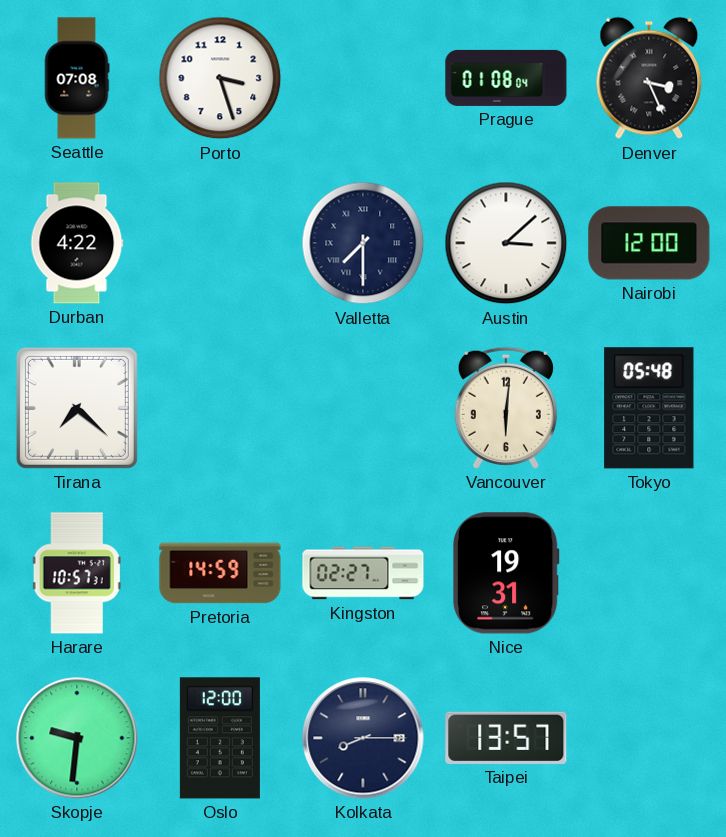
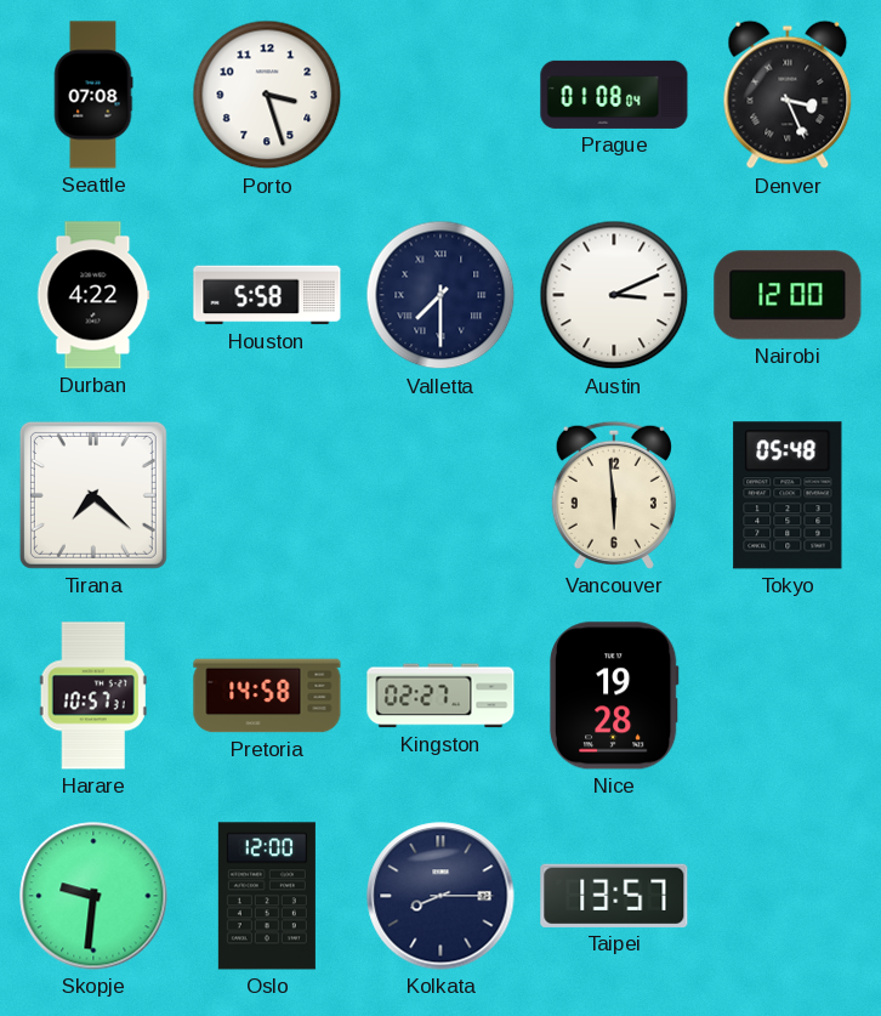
Houston: none -> 5:58
Austin: 3:08 -> 3:11
Vancouver: 6:01 -> 5:59
Pretoria: 14:59 -> 14:58
Nice: 19:31 -> 19:28
